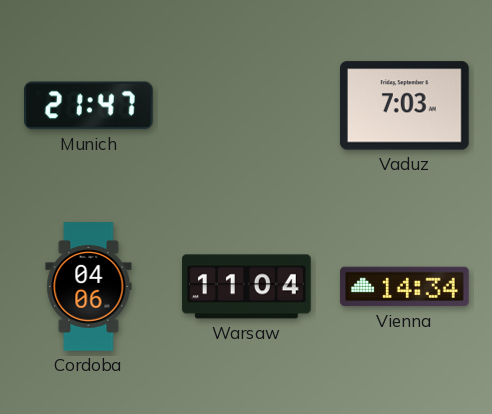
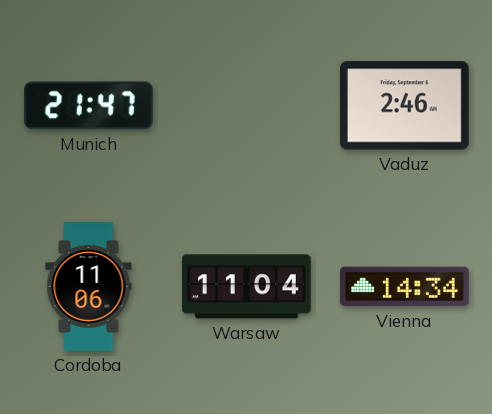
Vaduz: 7:03 -> 2:46
Cordoba: 04:06 -> 11:06
